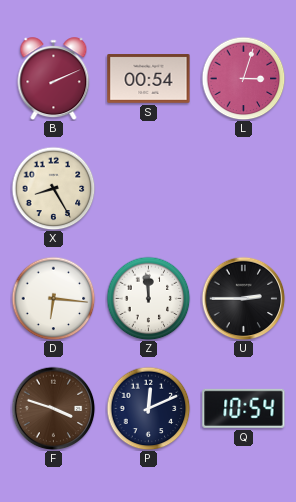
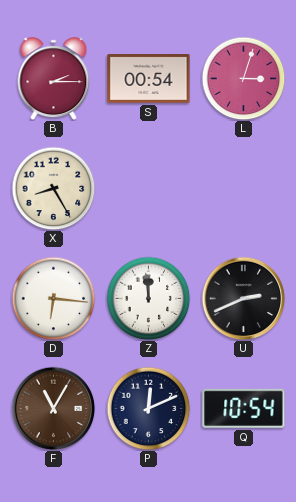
B: 2:11 -> 2:15
U: 2:45 -> 2:41
F: 3:48 -> 11:05
